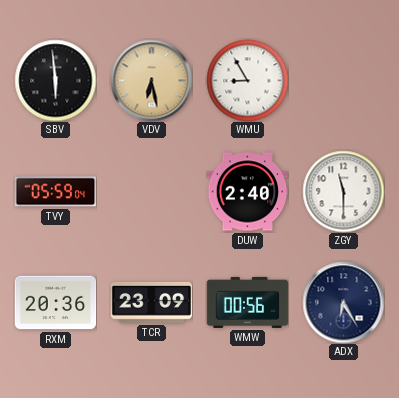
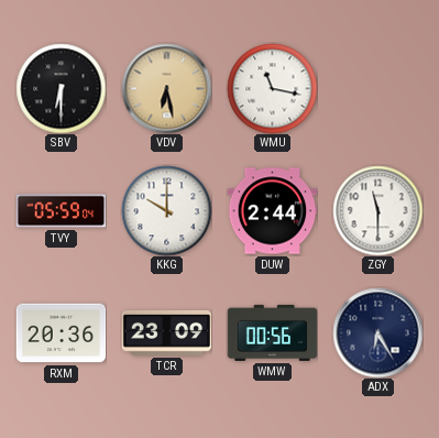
SBV: 5:59 -> 6:30
WMU: 8:55 -> 11:17
KKG: none -> 10:00
DUW: 2:40 -> 2:44
